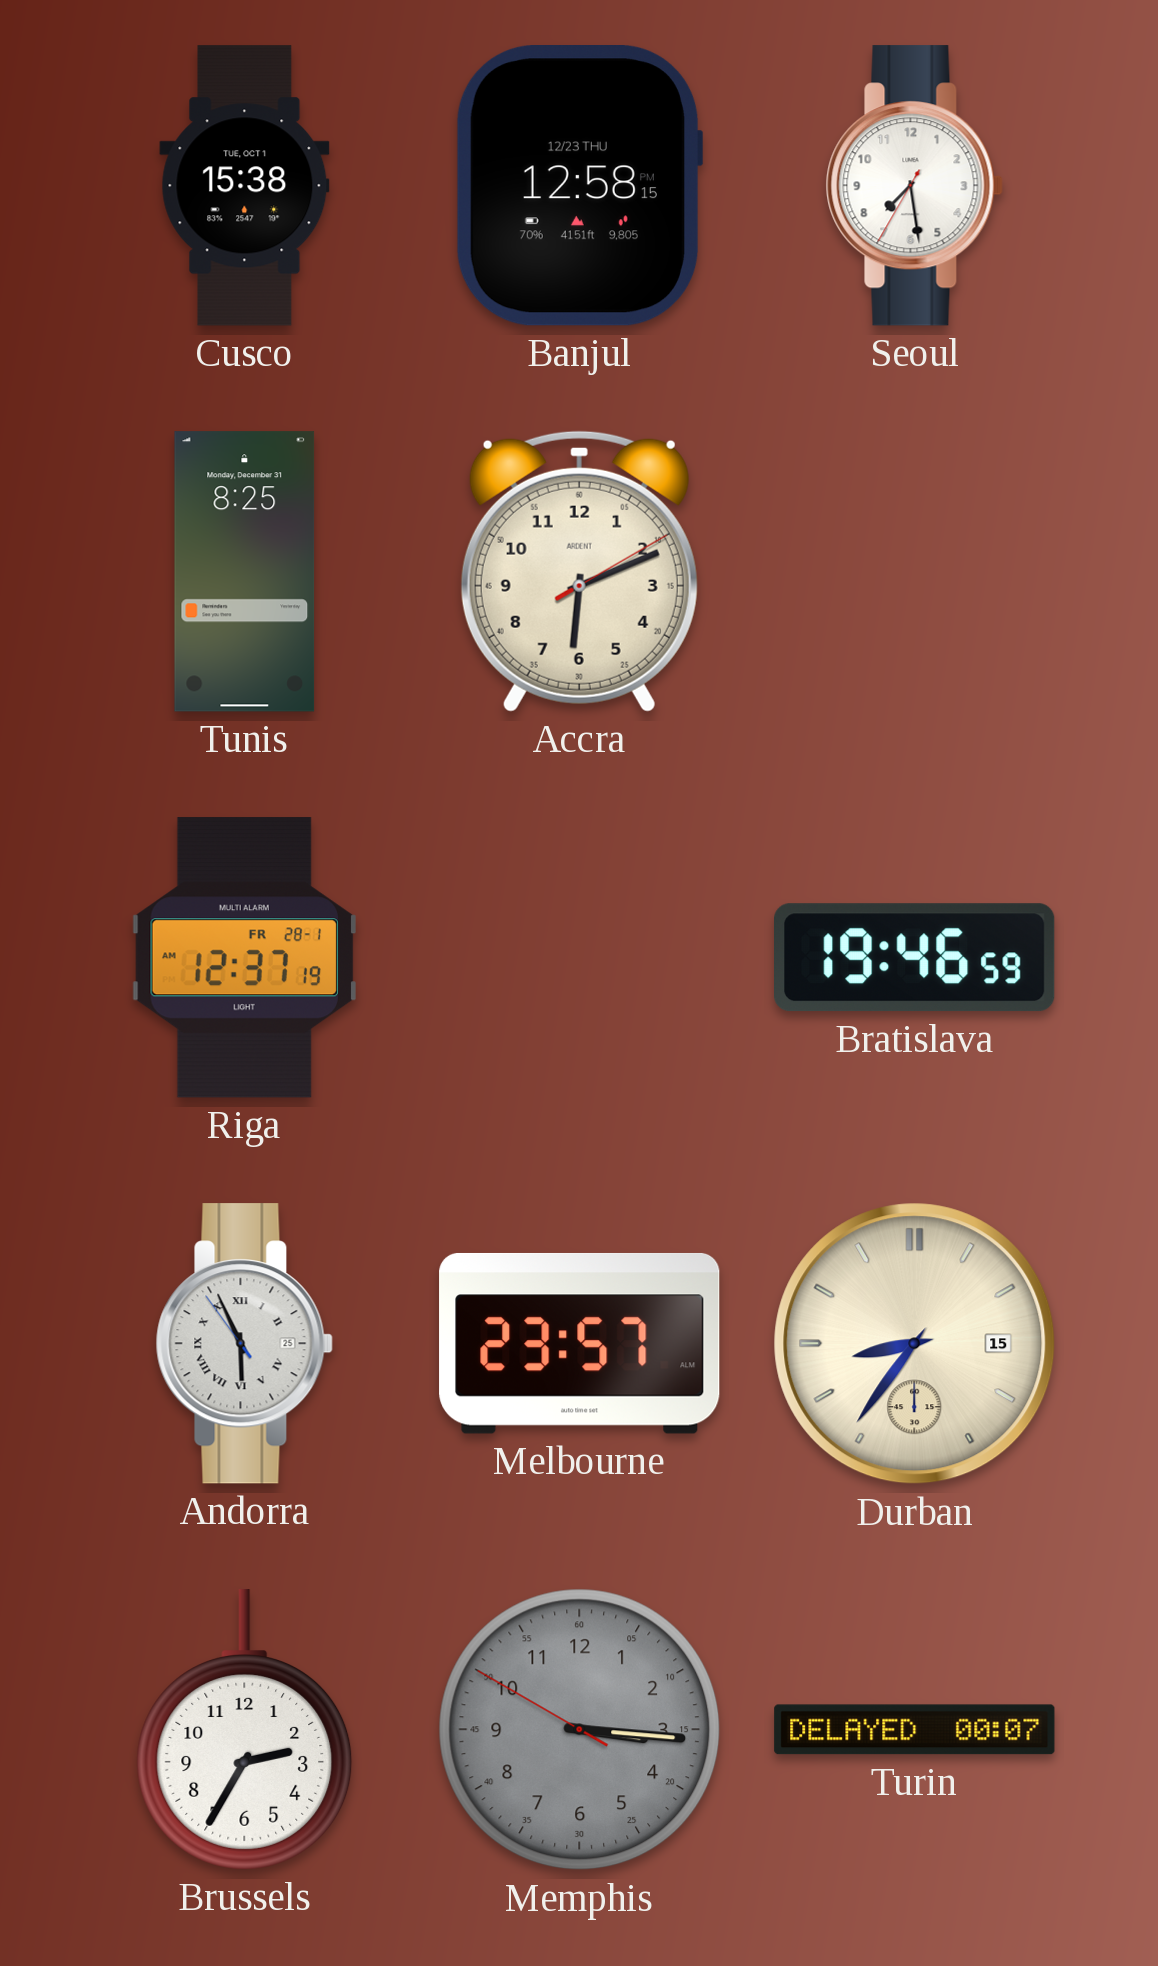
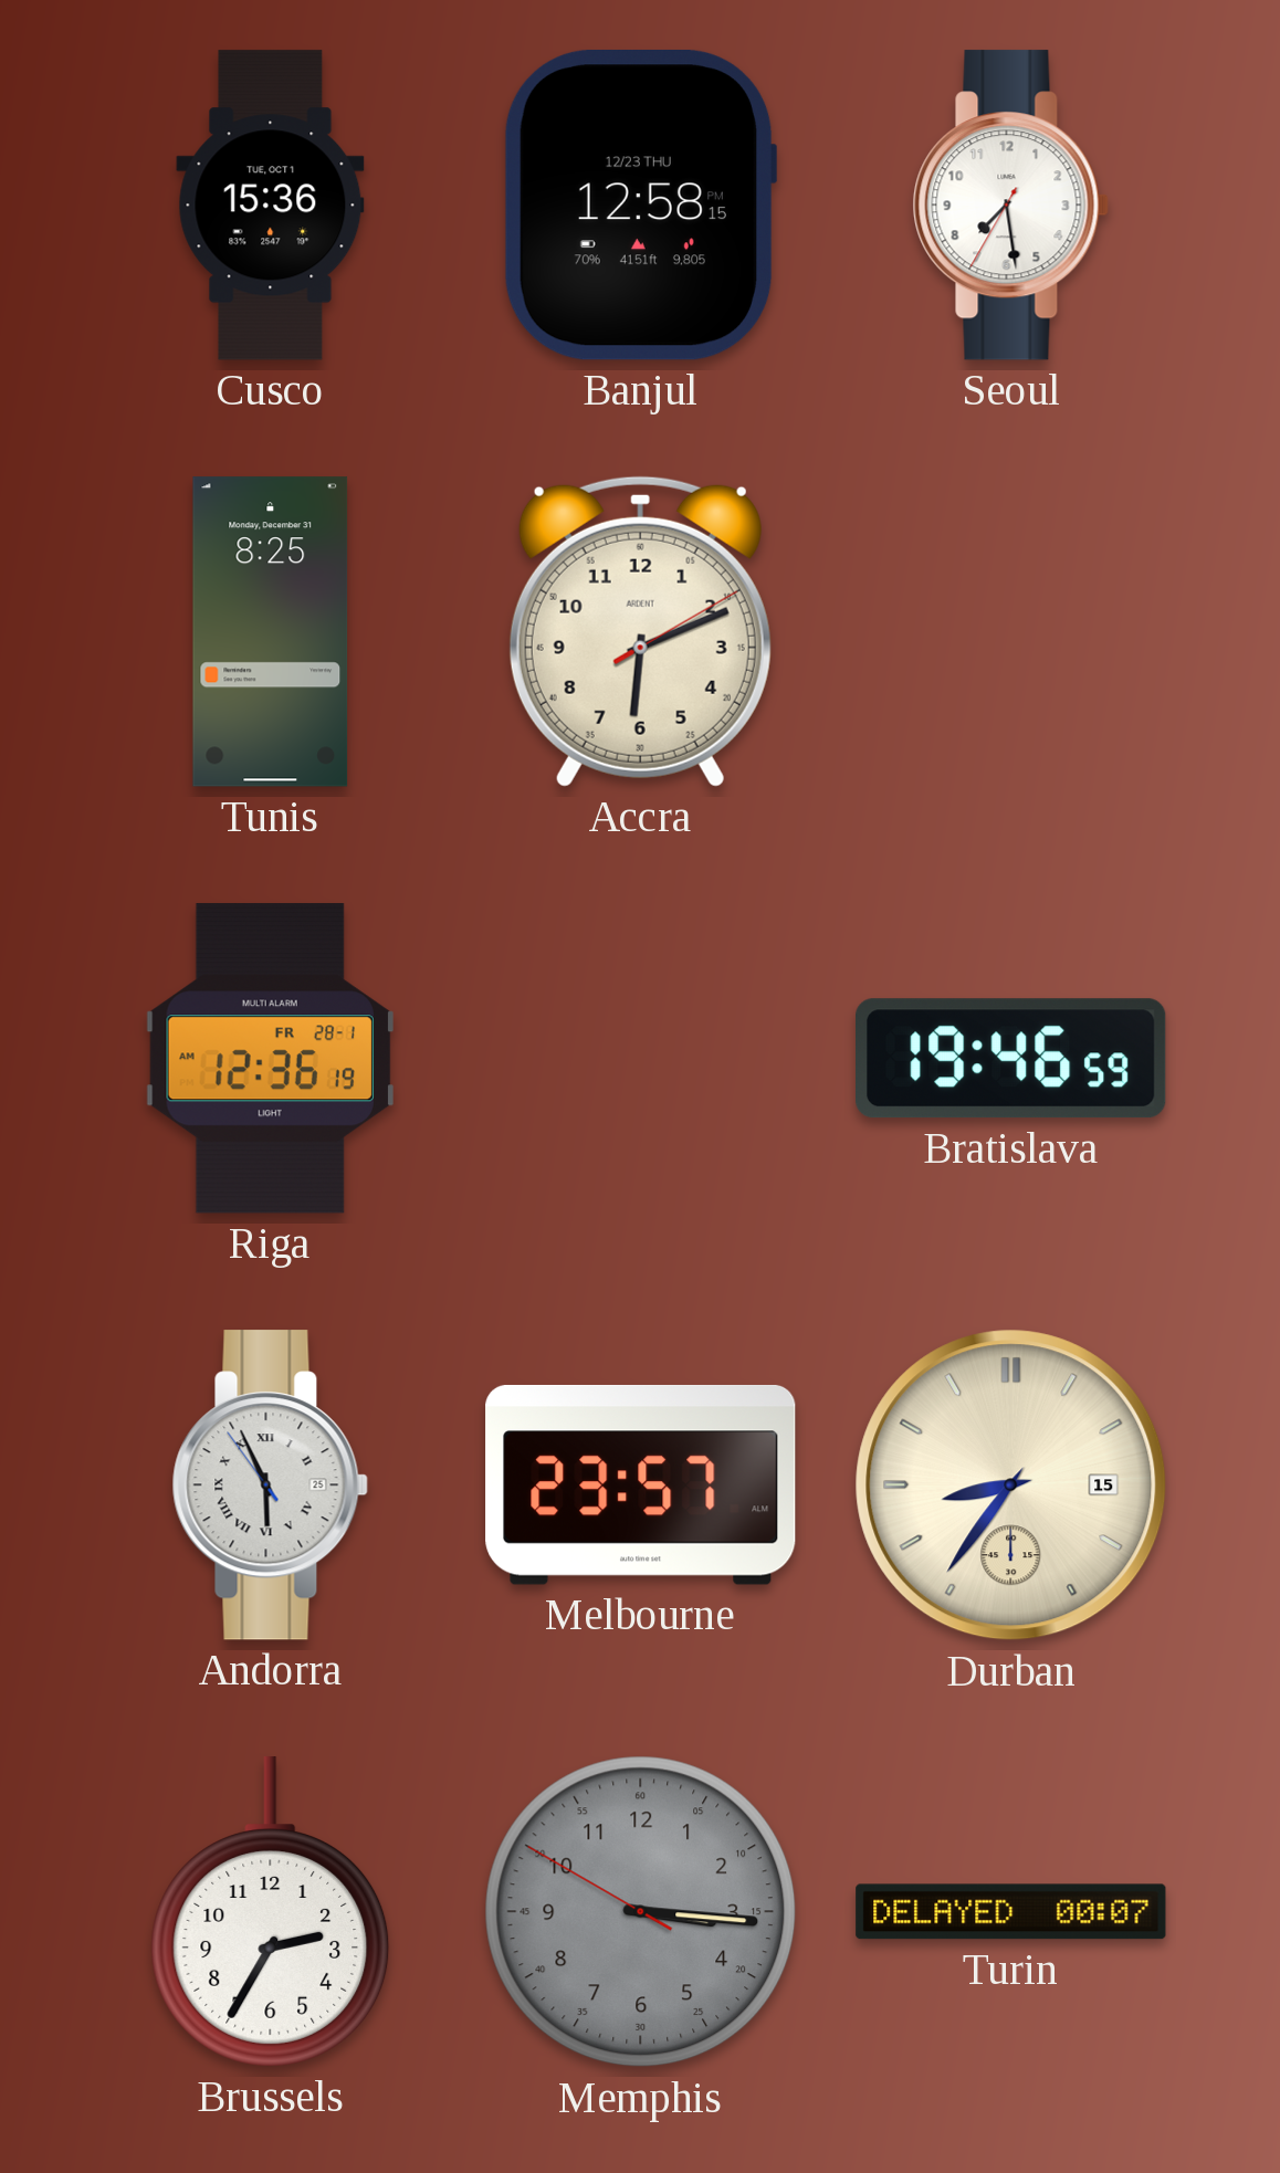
Cusco: 15:38 -> 15:36
Riga: 12:37 -> 12:36
